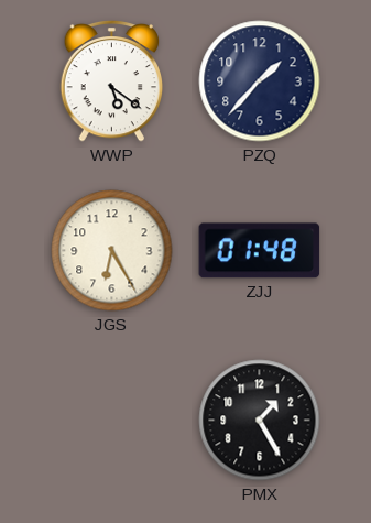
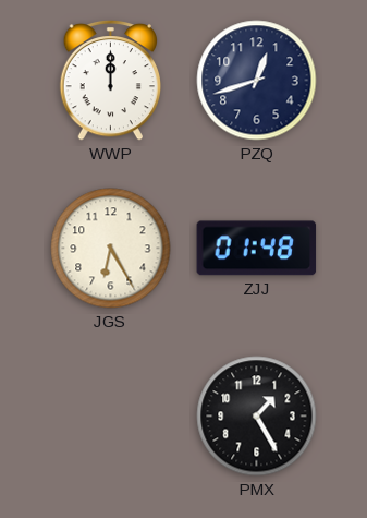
WWP: 5:21 -> 12:00
PZQ: 1:37 -> 12:42
